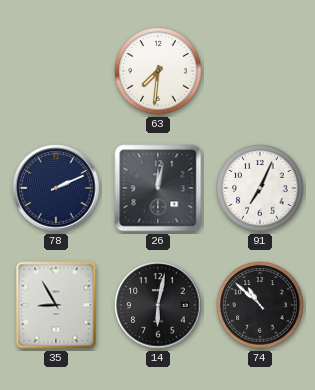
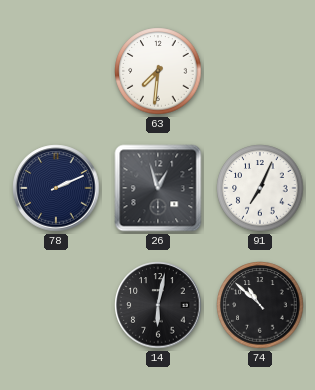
26: 12:02 -> 12:57
35: 8:55 -> none
